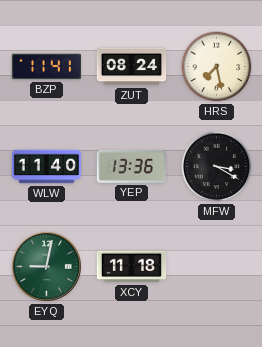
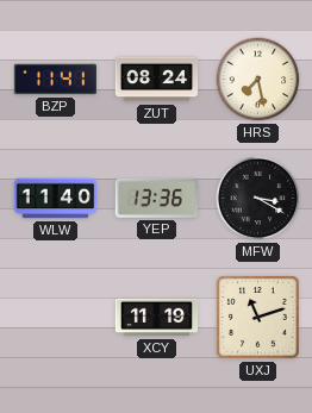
EYQ: 9:02 -> none
XCY: 11:18 -> 11:19
UXJ: none -> 11:12
